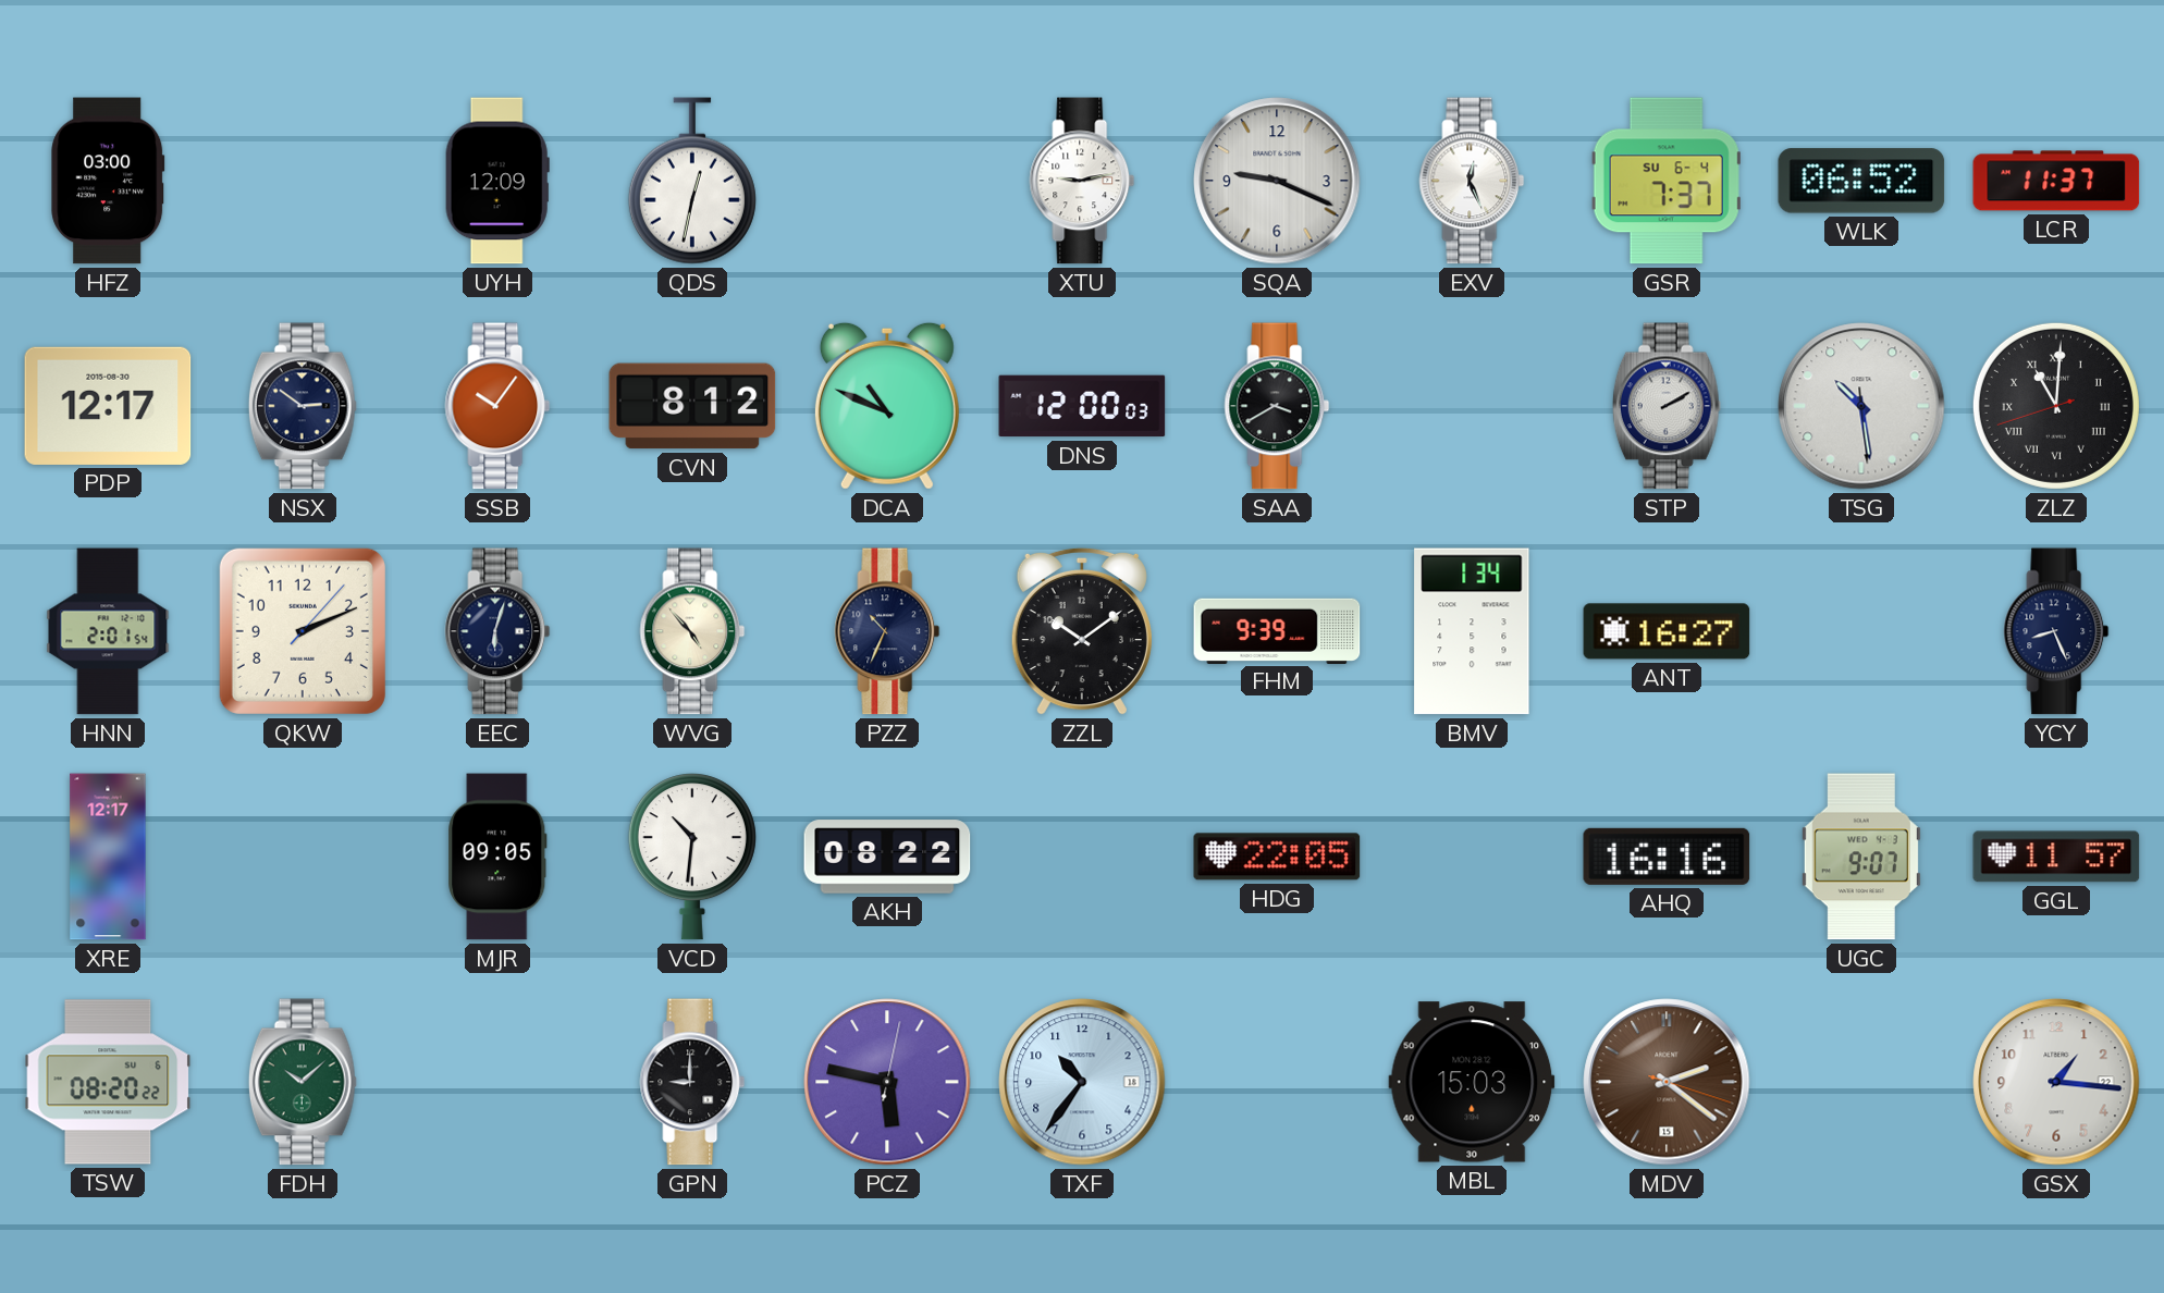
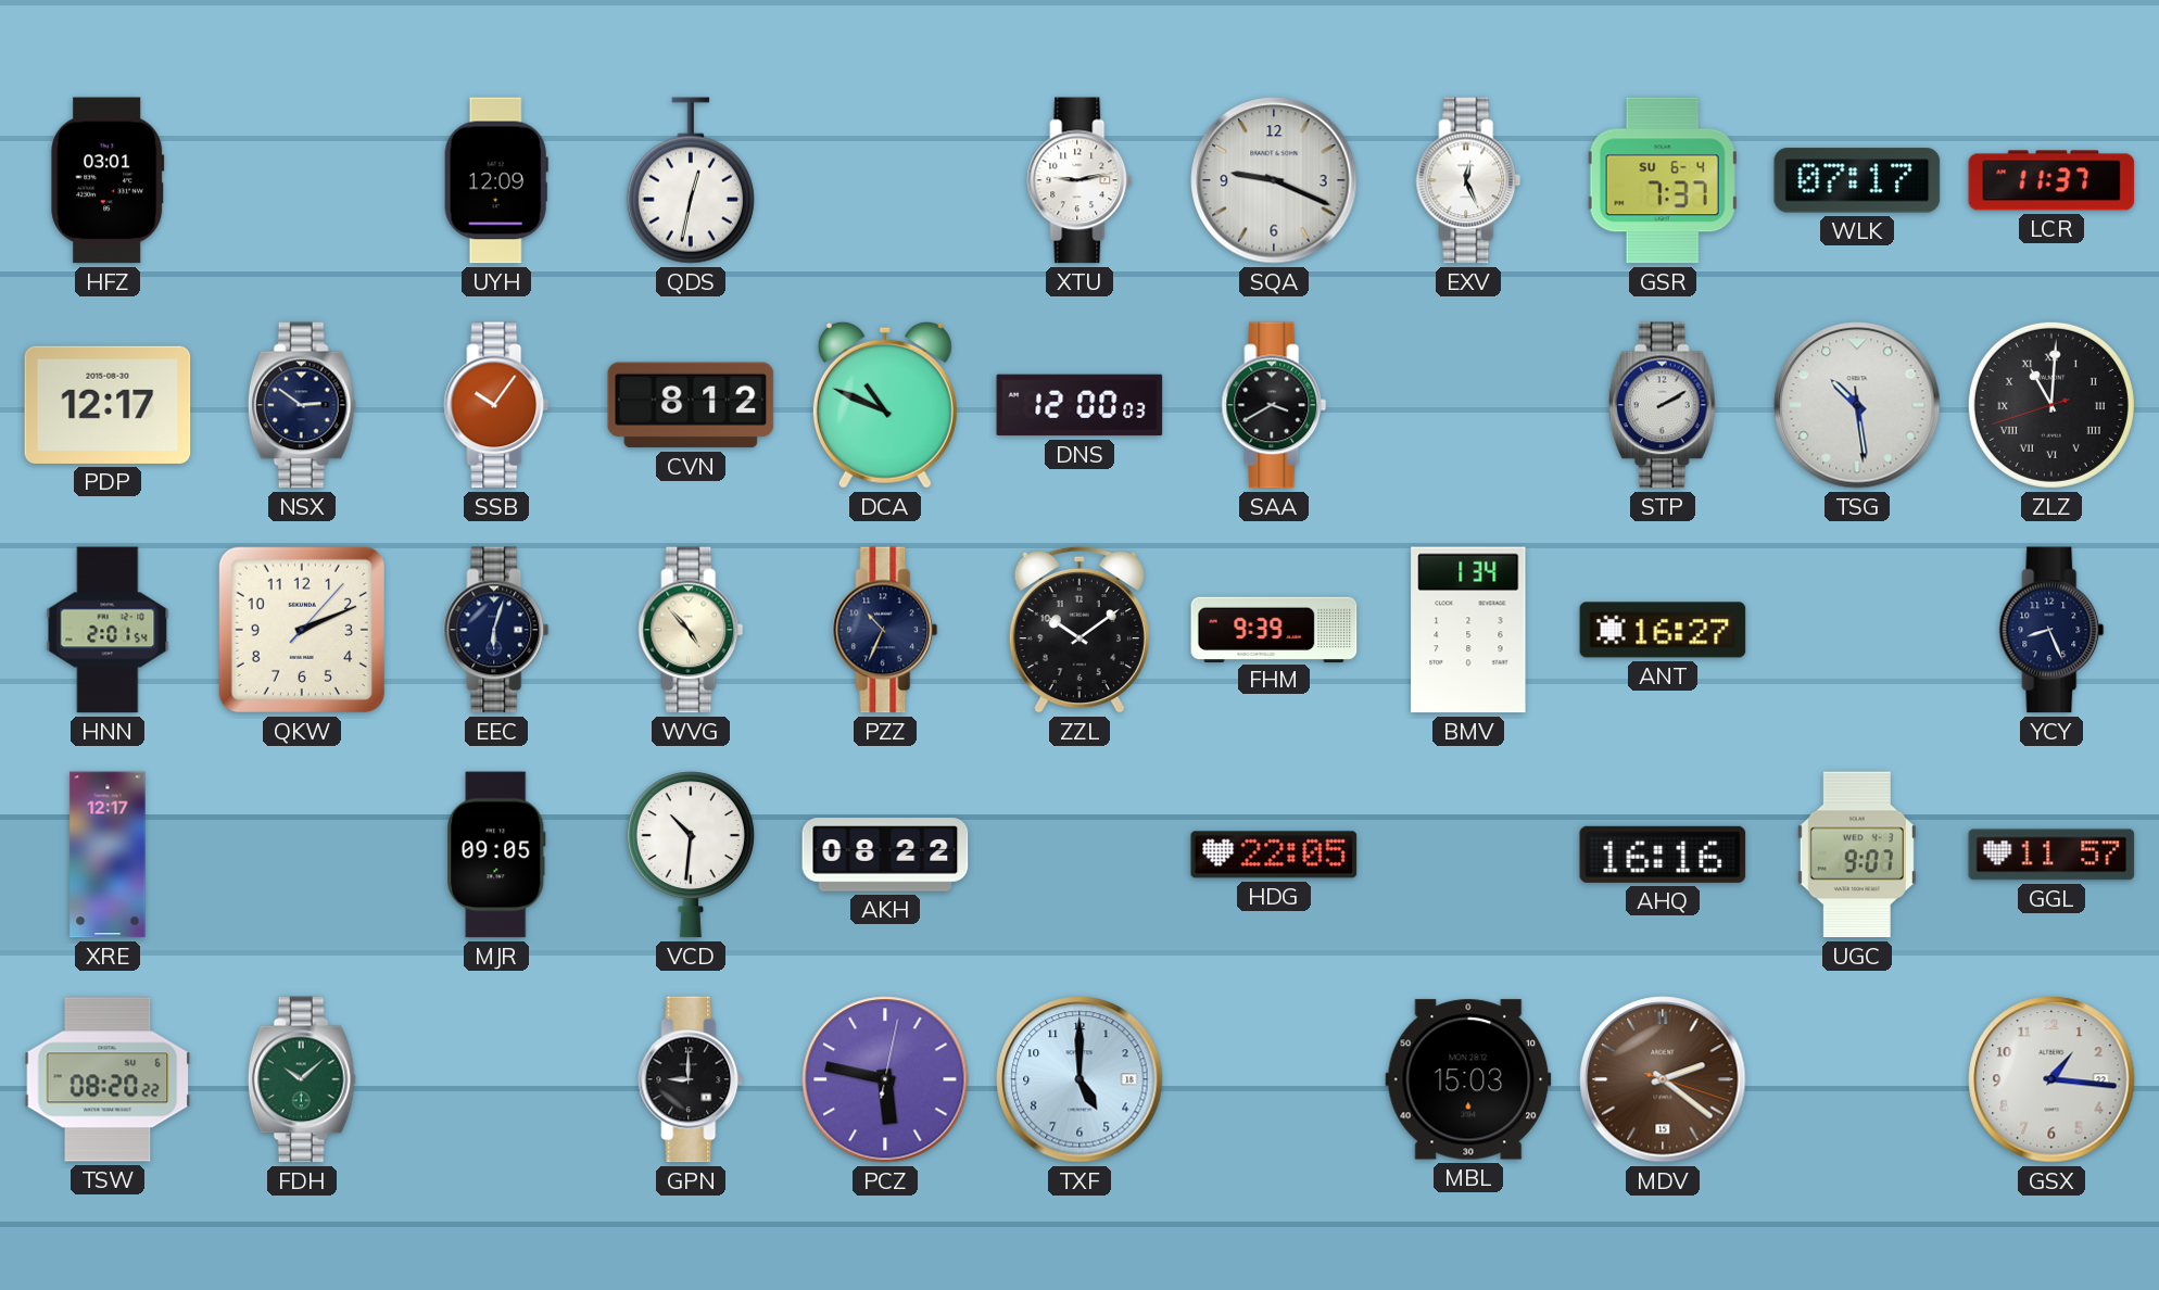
HFZ: 03:00 -> 03:01
WLK: 06:52 -> 07:17
TXF: 10:36 -> 5:00
